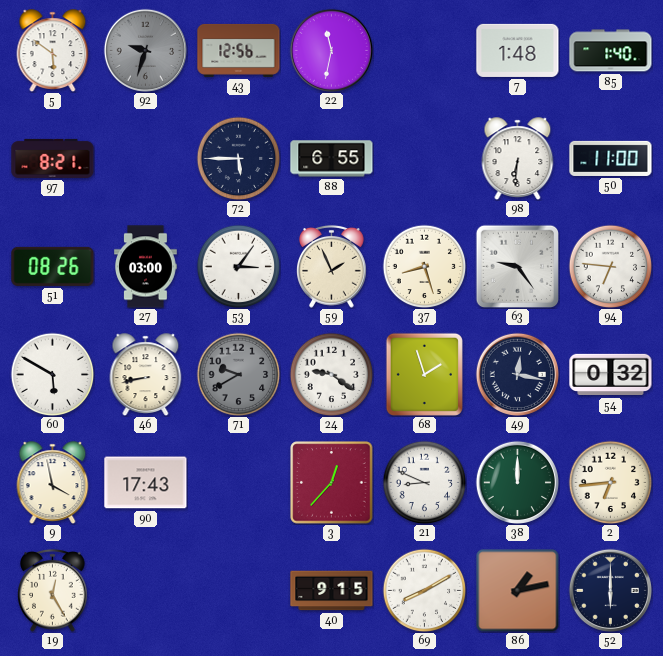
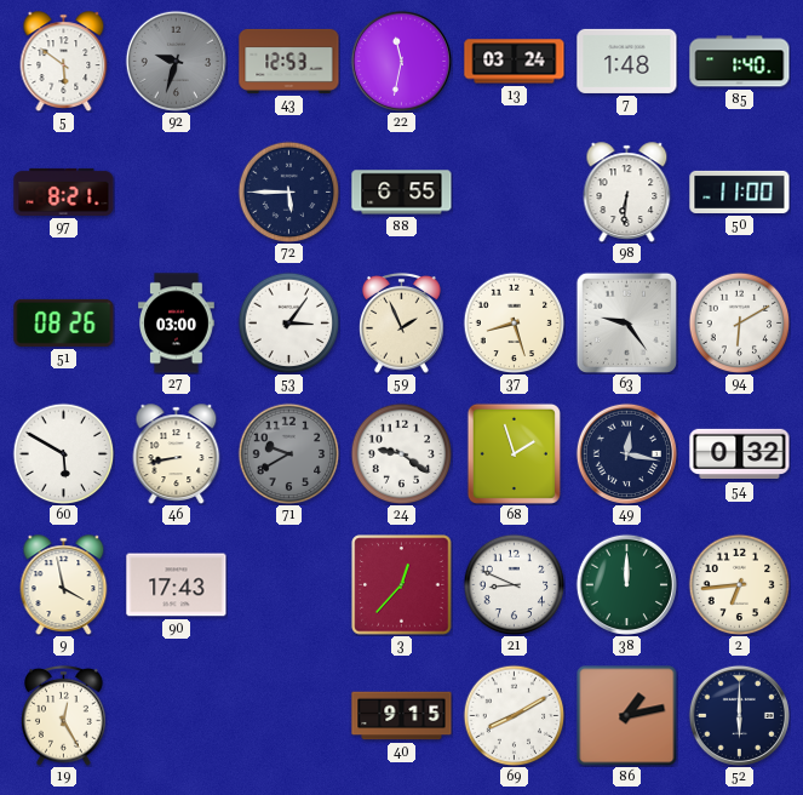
43: 12:56 -> 12:53
13: none -> 03:24
94: 6:46 -> 6:10
